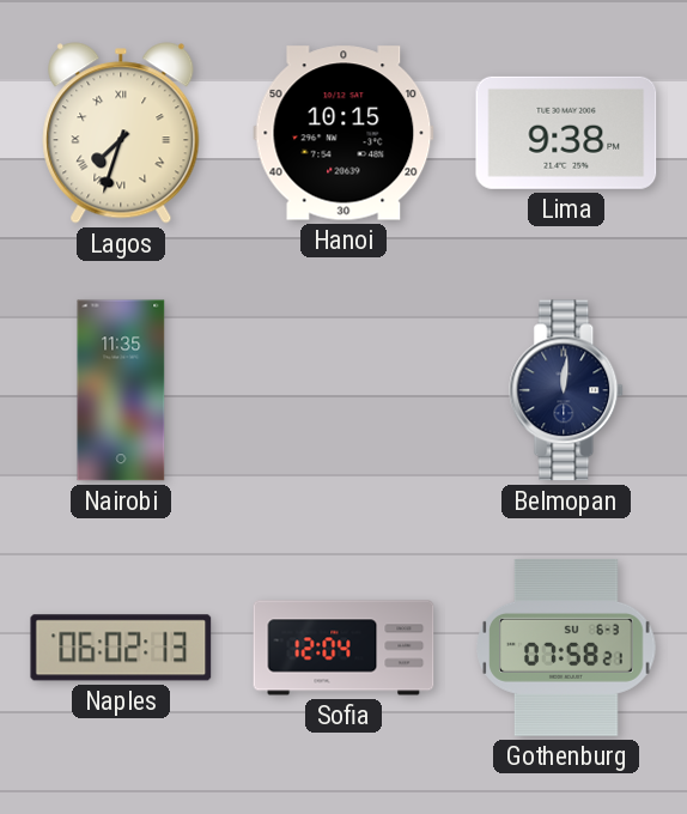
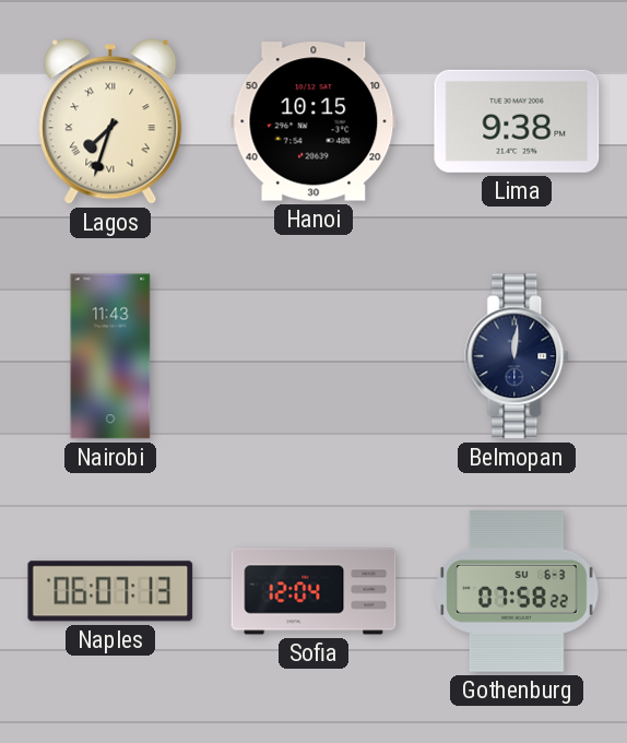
Nairobi: 11:35 -> 11:43
Naples: 06:02 -> 06:07
Gothenburg: 07:58:21 -> 07:58:22
